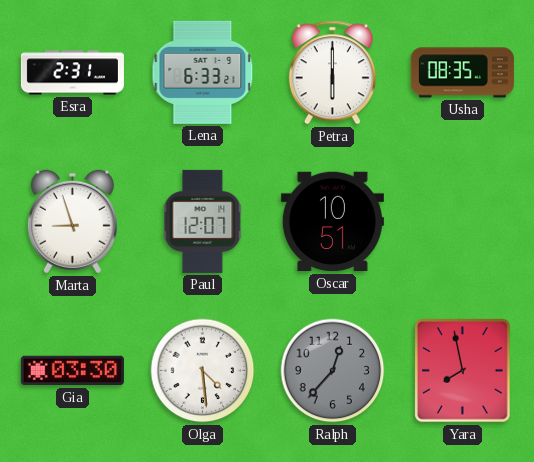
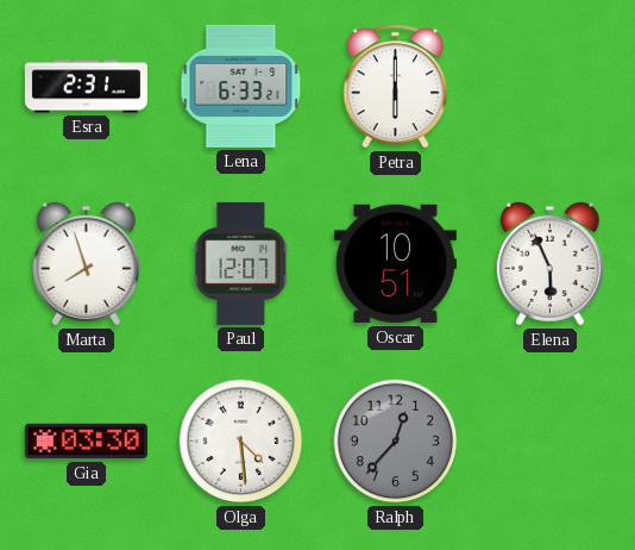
Usha: 08:35 -> none
Marta: 8:57 -> 7:57
Elena: none -> 5:56
Yara: 7:58 -> none
